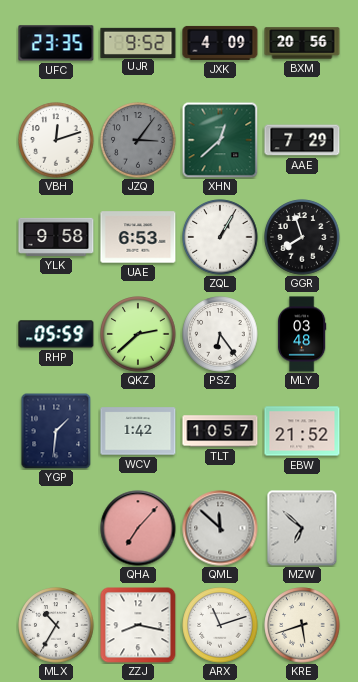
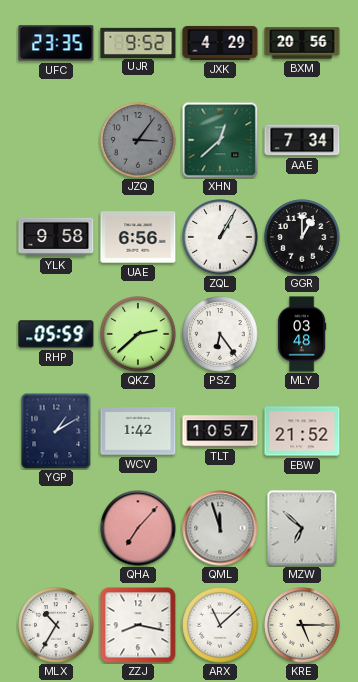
JXK: 4:09 -> 4:29
VBH: 12:12 -> none
AAE: 7:29 -> 7:34
UAE: 6:53 -> 6:56
GGR: 7:57 -> 1:00
YGP: 1:31 -> 1:10
QML: 11:52 -> 11:57
ARX: 11:12 -> 11:08
KRE: 5:42 -> 5:15
